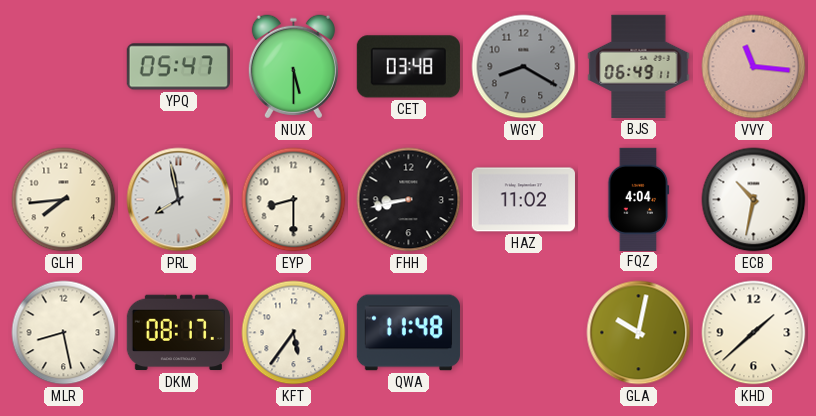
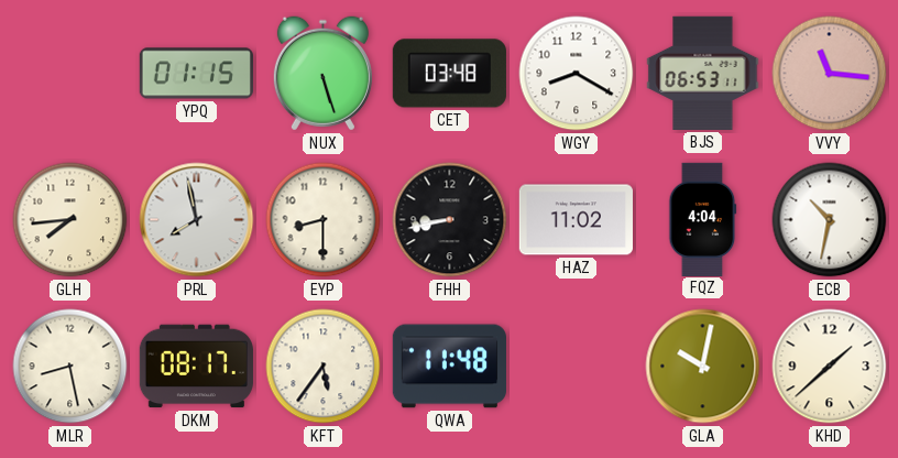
YPQ: 05:47 -> 01:15
NUX: 5:30 -> 5:27
WGY dial: grey -> white
BJS: 06:49 -> 06:53
